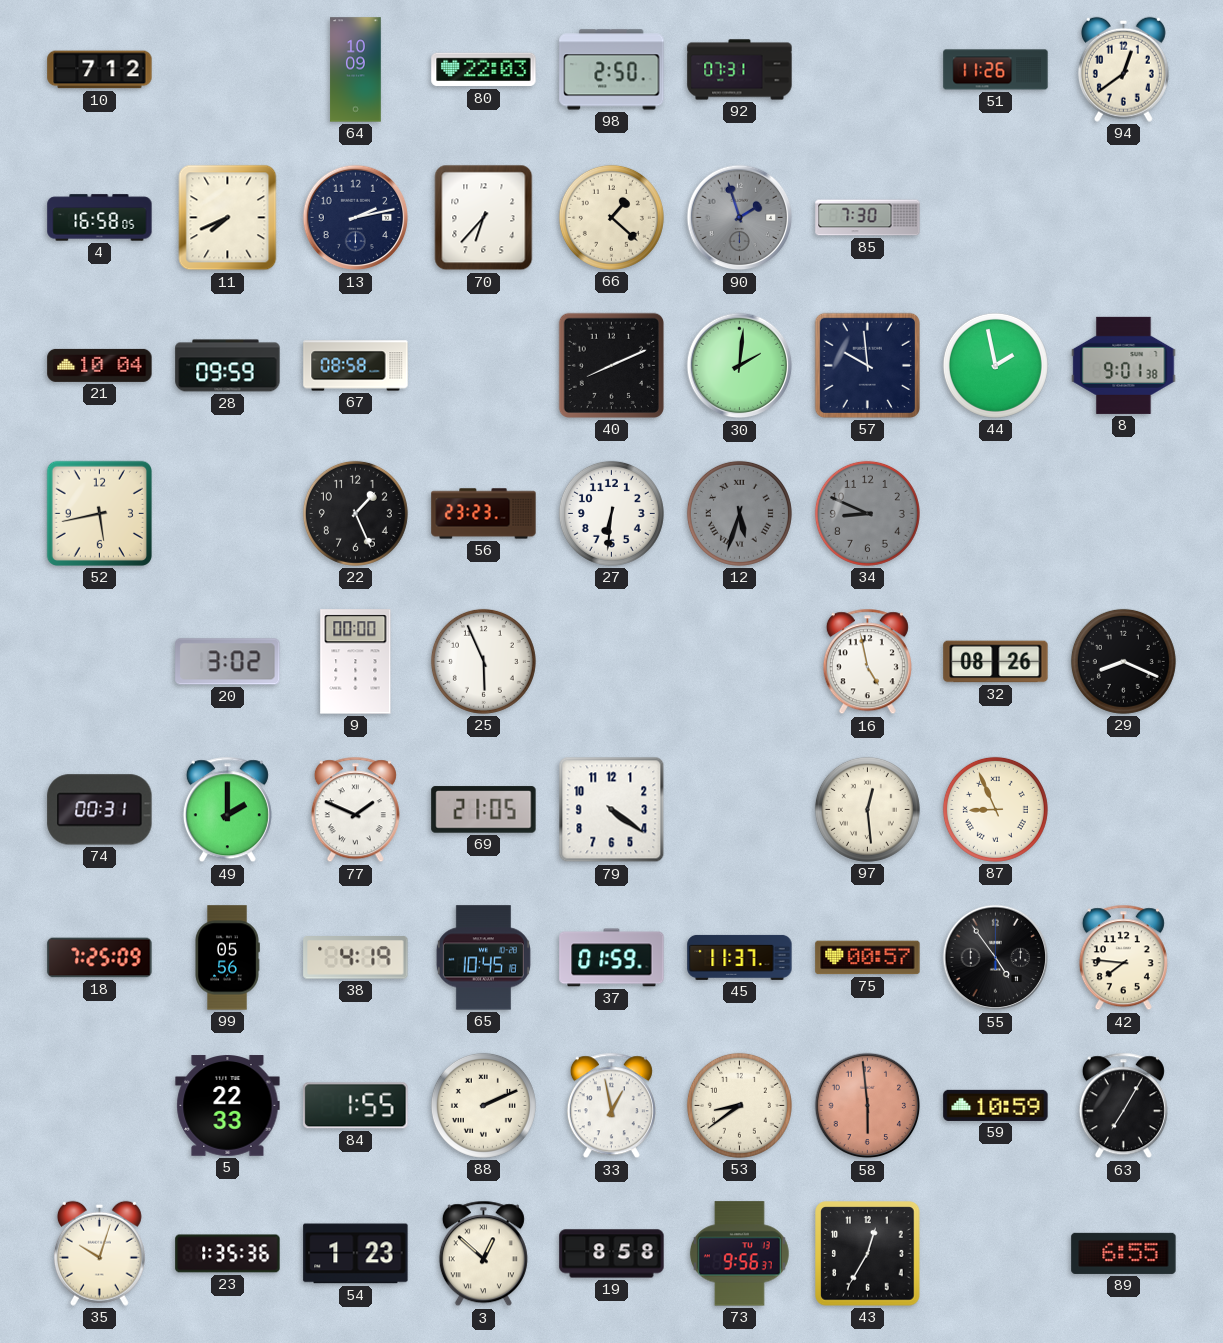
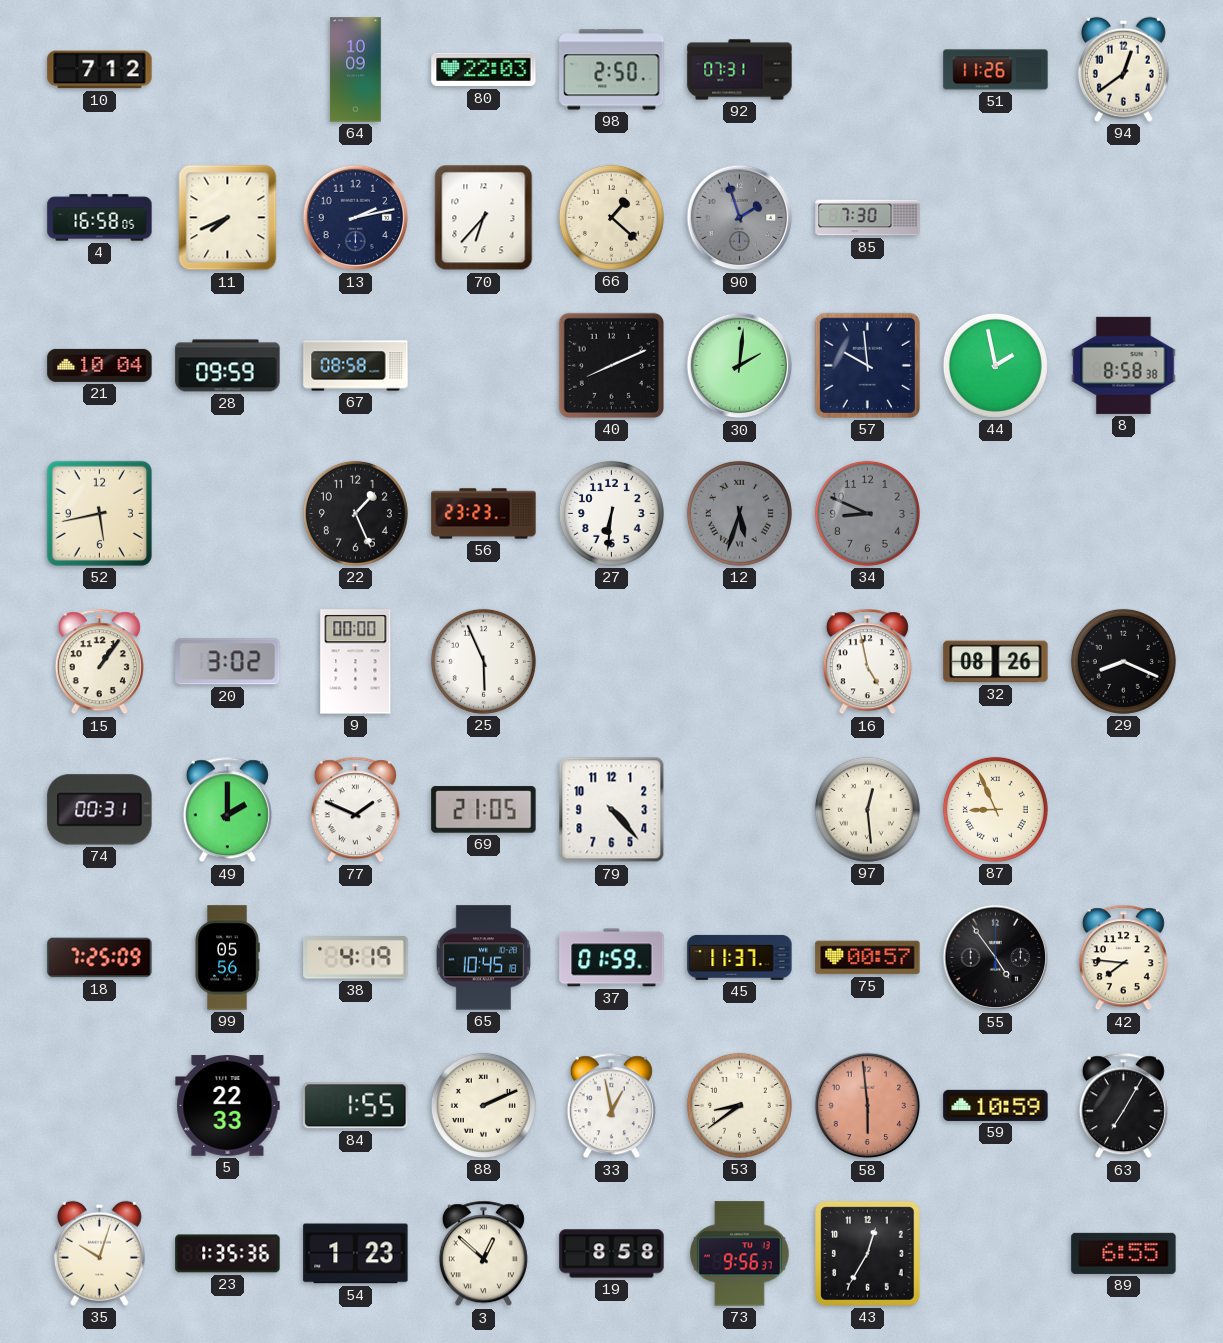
8: 9:01 -> 8:58
15: none -> 1:06
79: 4:21 -> 4:23
